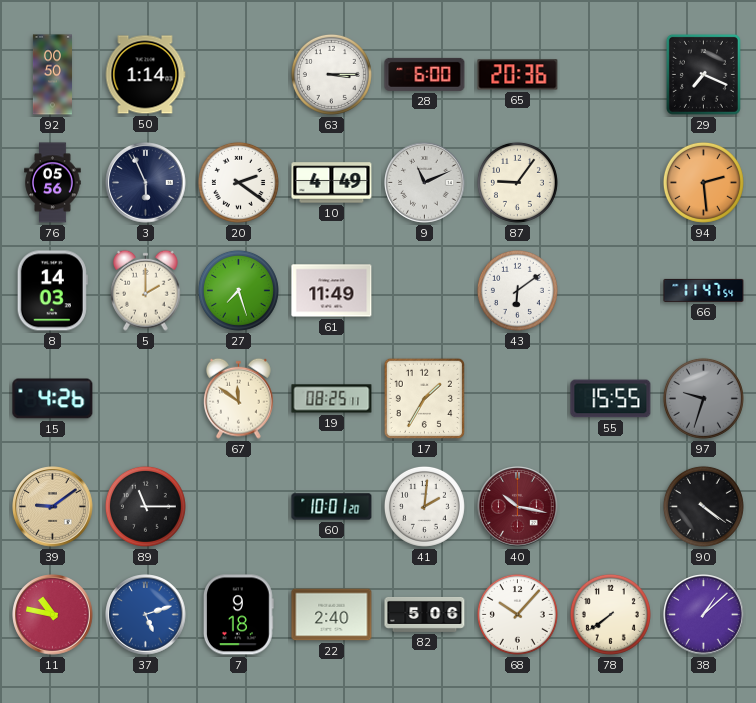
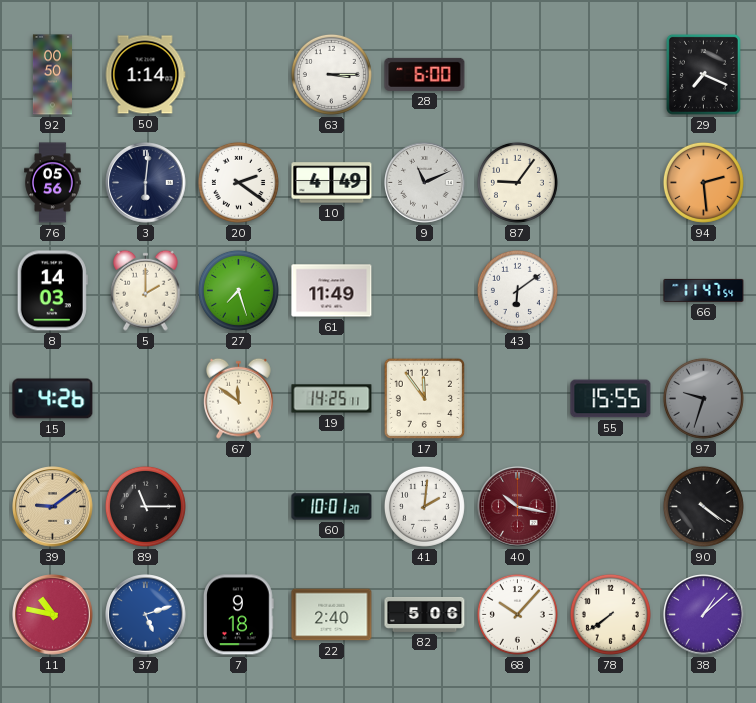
65: 20:36 -> none
3: 5:56 -> 6:01
19: 08:25 -> 14:25
17: 1:35 -> 11:54
